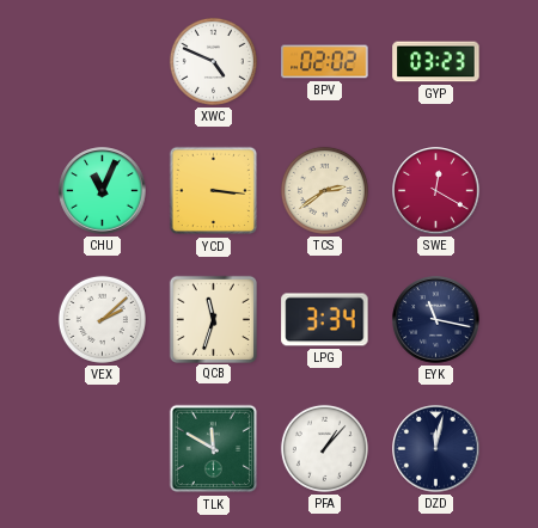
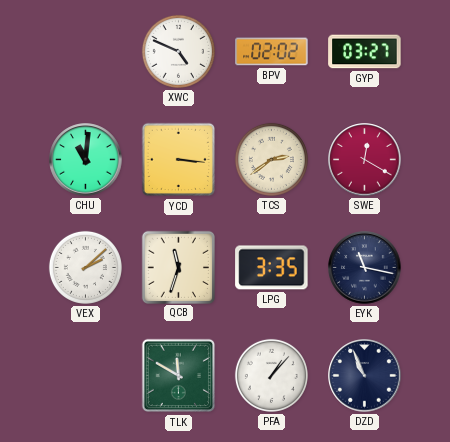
GYP: 03:23 -> 03:27
CHU: 11:04 -> 11:01
LPG: 3:34 -> 3:35
DZD: 12:02 -> 10:56
